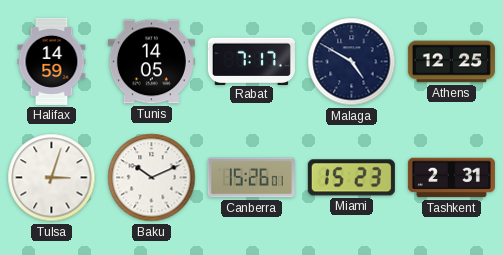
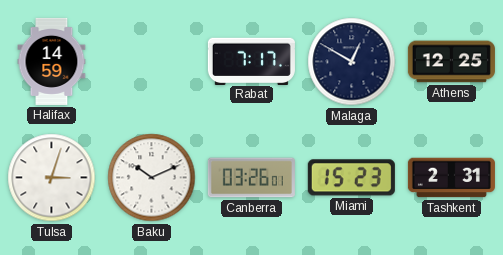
Tunis: 14:05 -> none
Malaga: 4:50 -> 12:50
Canberra: 15:26 -> 03:26
